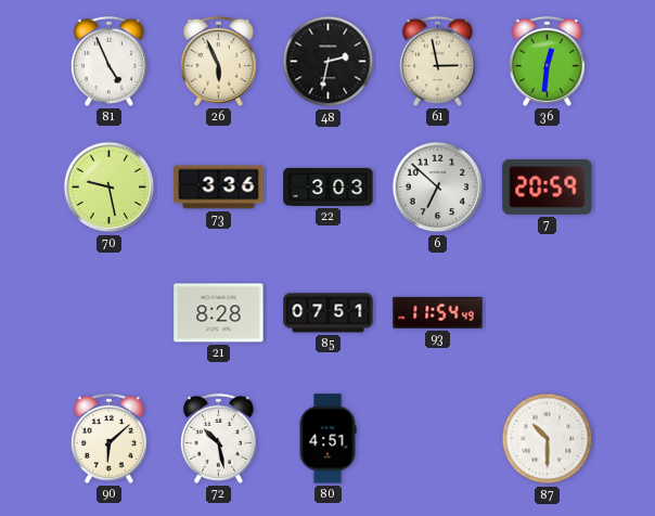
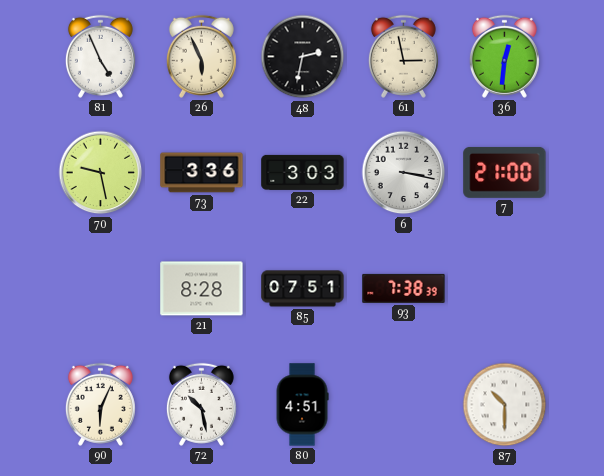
6: 6:52 -> 3:17
7: 20:59 -> 21:00
93: 11:54 -> 7:38
90: 6:08 -> 6:04
